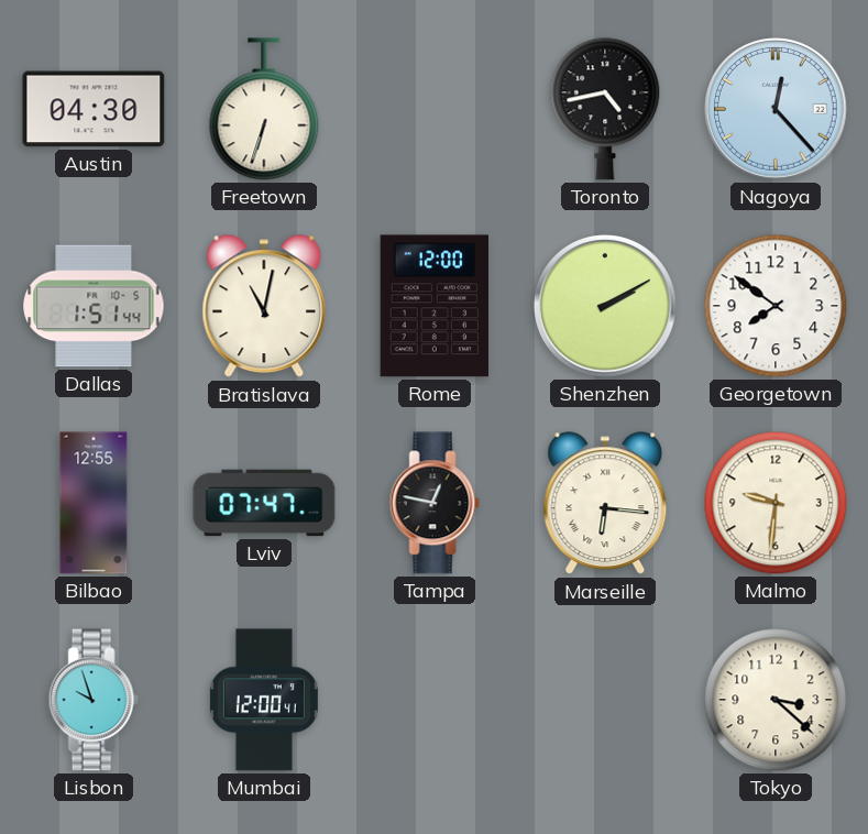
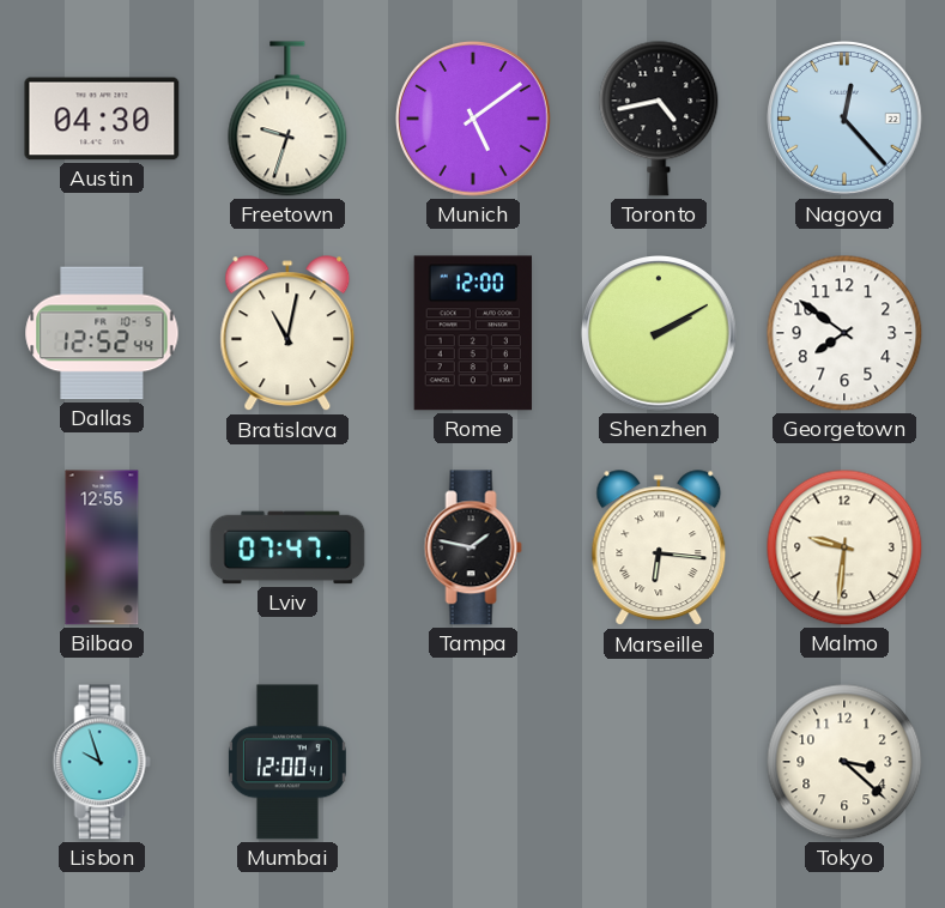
Freetown: 6:33 -> 9:33
Munich: none -> 5:09
Dallas: 1:51 -> 12:52
Tampa: 12:47 -> 1:47
